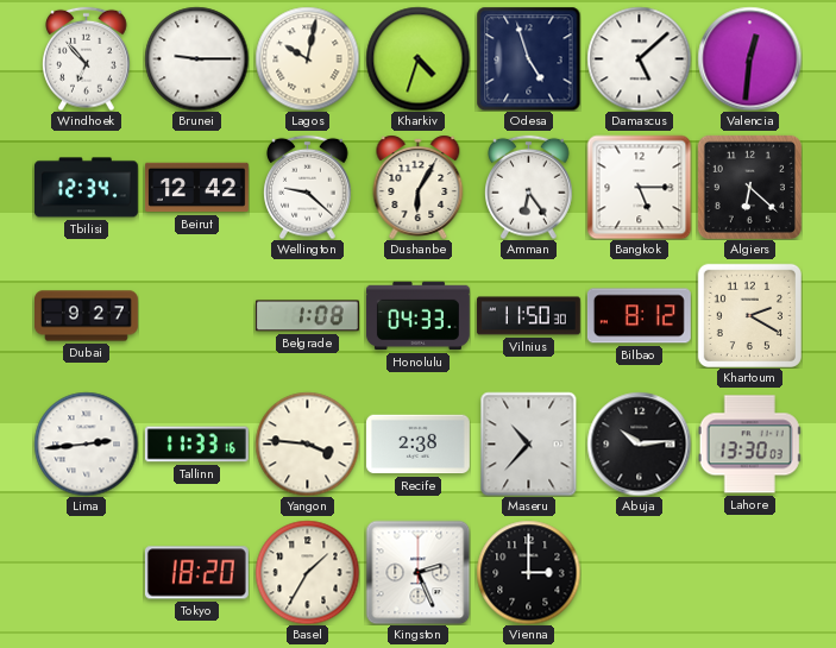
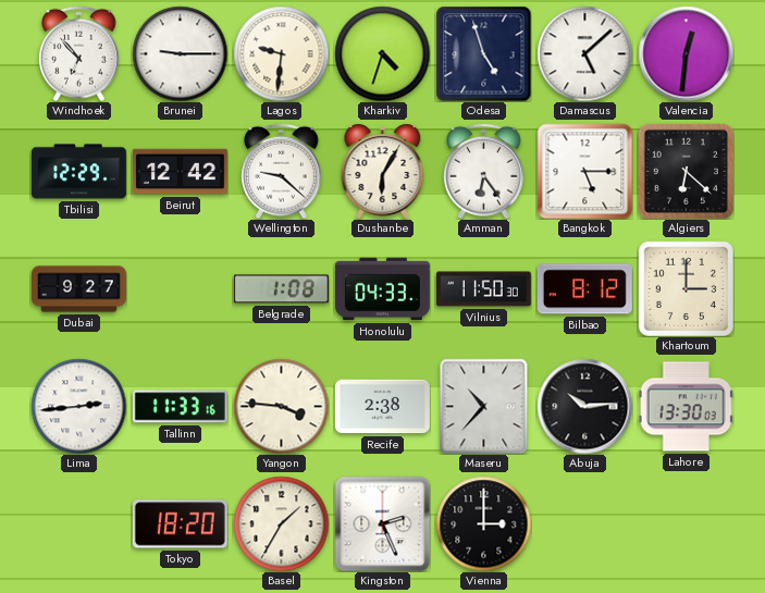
Lagos: 10:02 -> 9:31
Tbilisi: 12:34 -> 12:29
Khartoum: 2:20 -> 3:00
